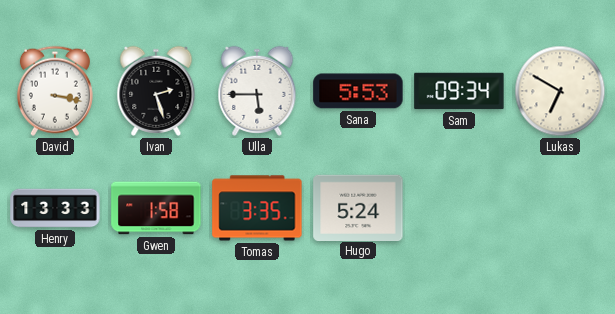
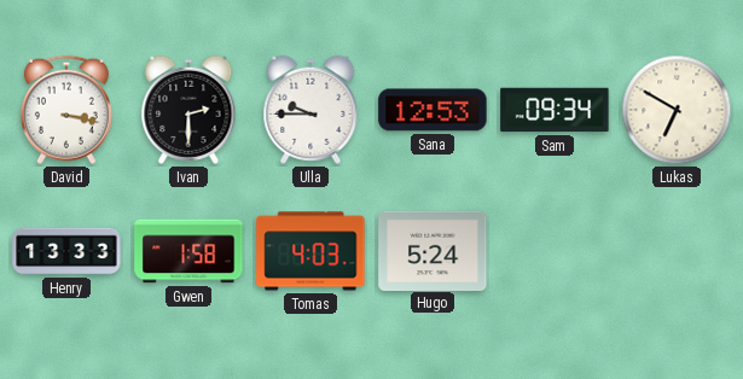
Ivan: 2:27 -> 2:30
Ulla: 5:45 -> 9:45
Sana: 5:53 -> 12:53
Tomas: 3:35 -> 4:03
